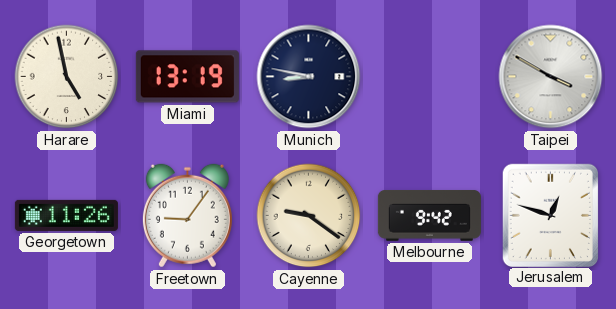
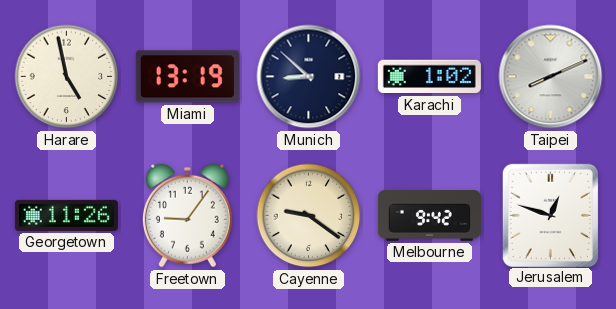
Munich: 8:47 -> 8:52
Karachi: none -> 1:02
Taipei: 3:50 -> 8:11
